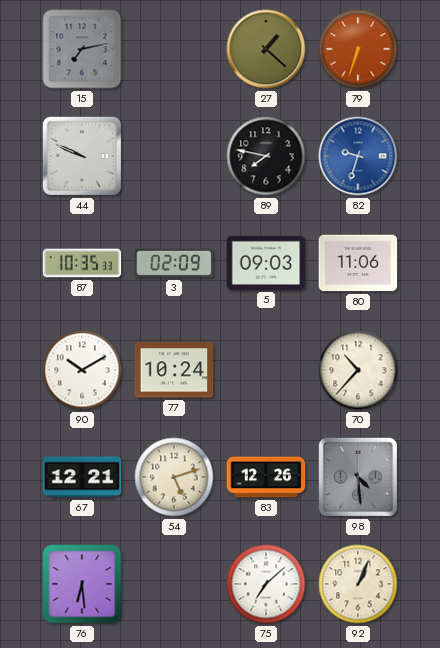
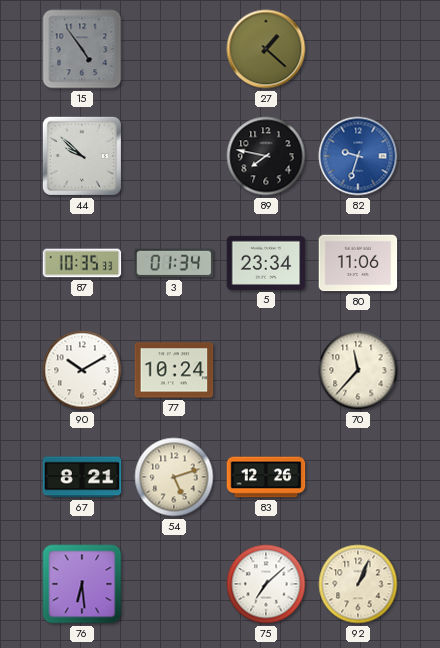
15: 7:13 -> 4:54
79: 6:33 -> none
44: 9:49 -> 9:52
3: 02:09 -> 01:34
5: 09:03 -> 23:34
70: 10:37 -> 11:37
67: 12:21 -> 8:21
98: 4:29 -> none
